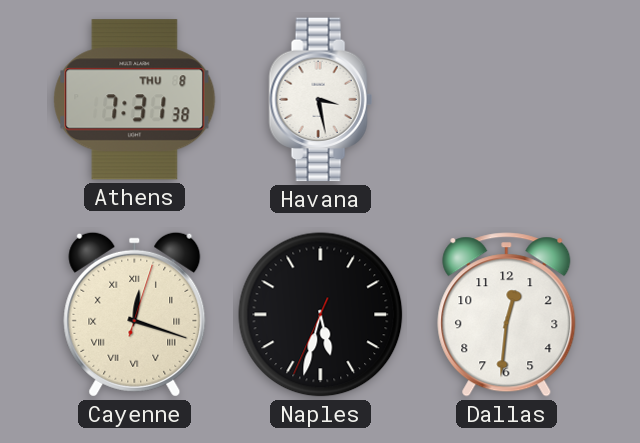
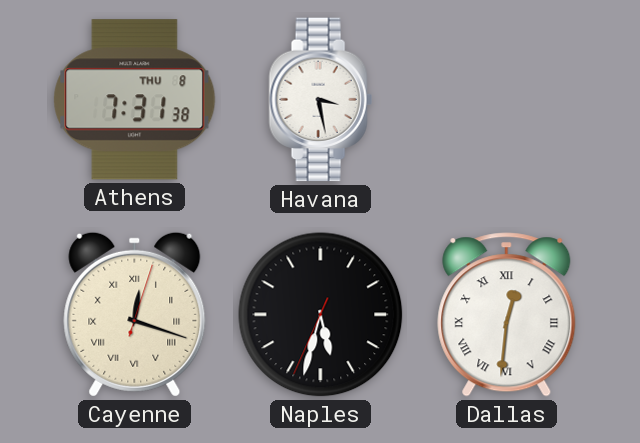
Dallas numerals: Arabic -> Roman
